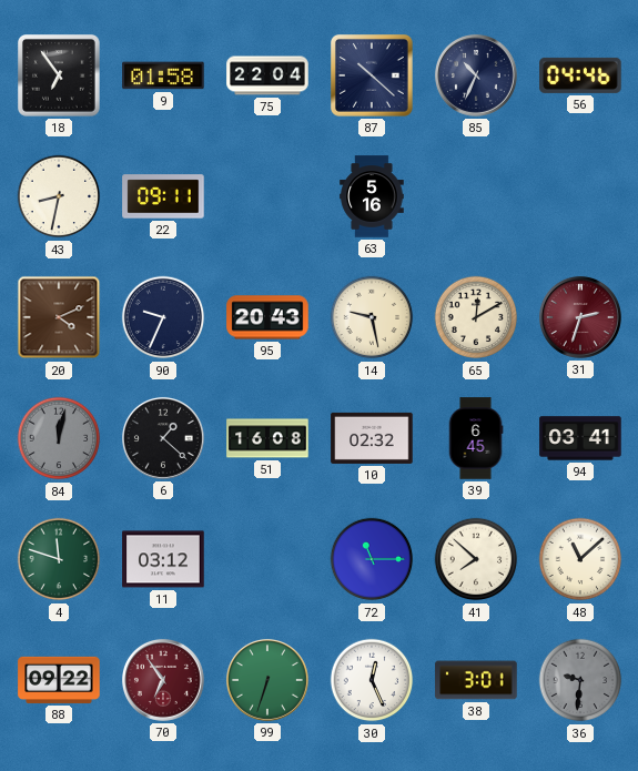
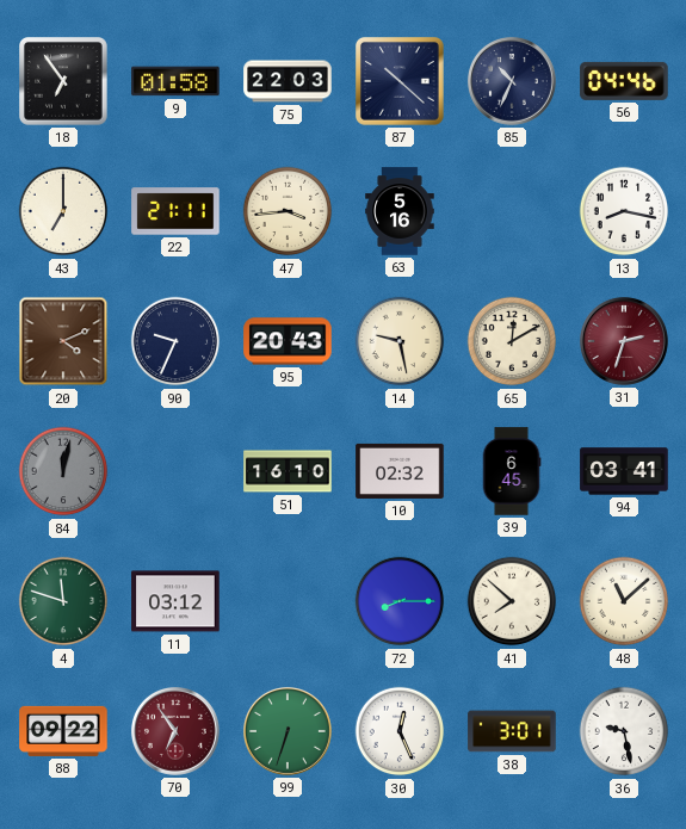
75: 22:04 -> 22:03
43: 8:32 -> 7:00
22: 09:11 -> 21:11
47: none -> 3:44
13: none -> 8:17
6: 1:22 -> none
51: 16:08 -> 16:10
72: 11:15 -> 8:15
36: 9:31 -> 9:28
36 dial: grey -> white
